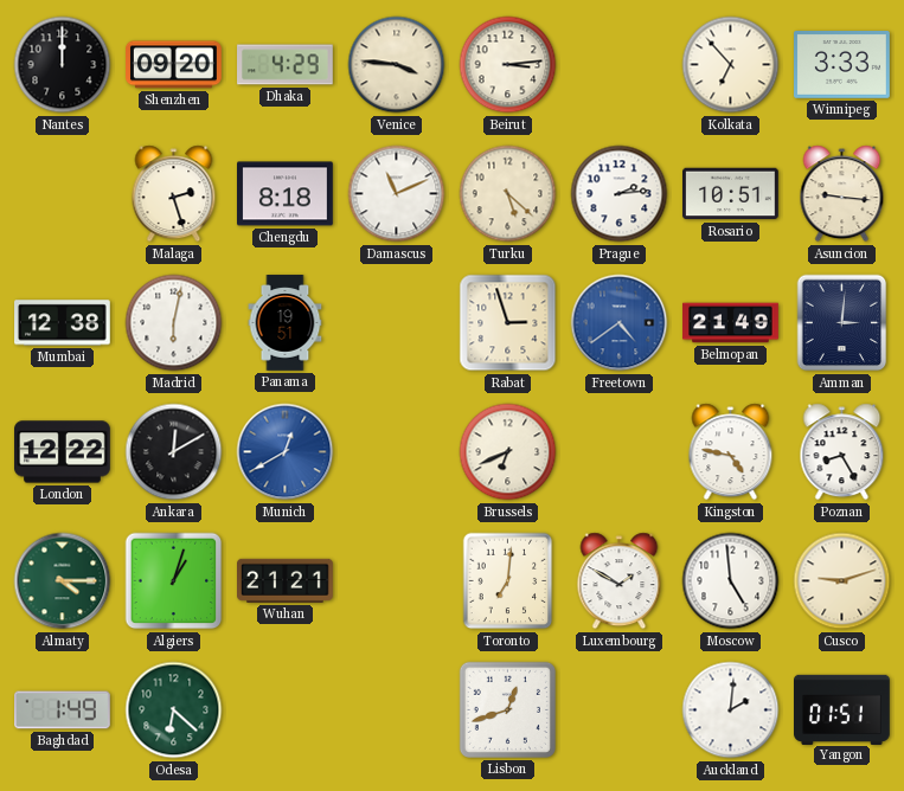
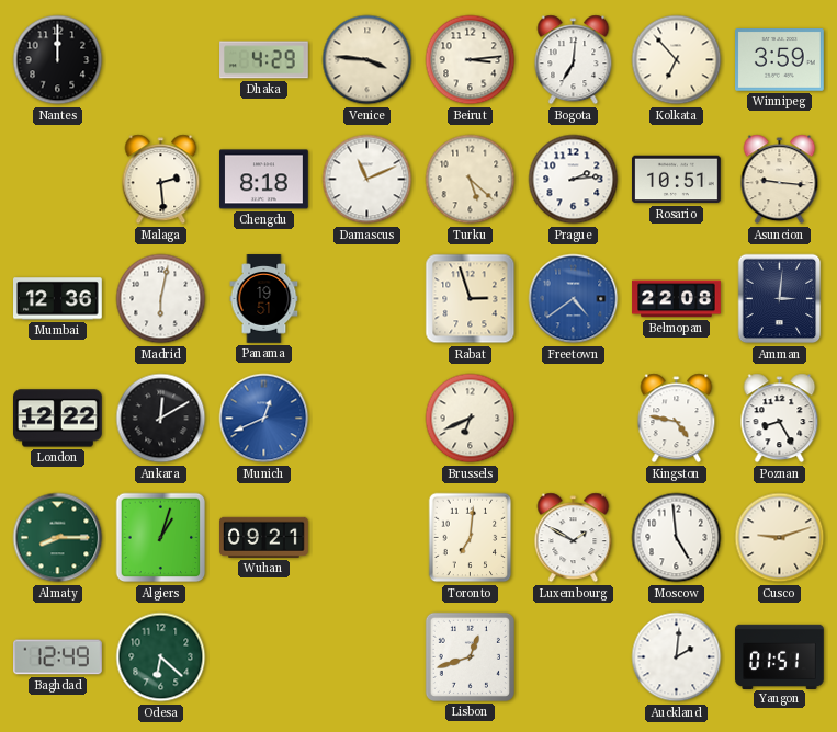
Shenzhen: 09:20 -> none
Bogota: none -> 7:01
Winnipeg: 3:33 -> 3:59
Malaga: 2:27 -> 2:29
Mumbai: 12:38 -> 12:36
Belmopan: 21:49 -> 22:08
Munich: 12:40 -> 12:41
Almaty: 4:15 -> 8:15
Wuhan: 21:21 -> 09:21
Baghdad: 1:49 -> 12:49
